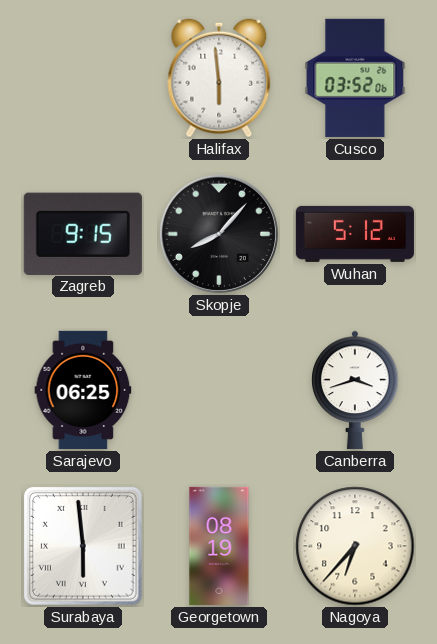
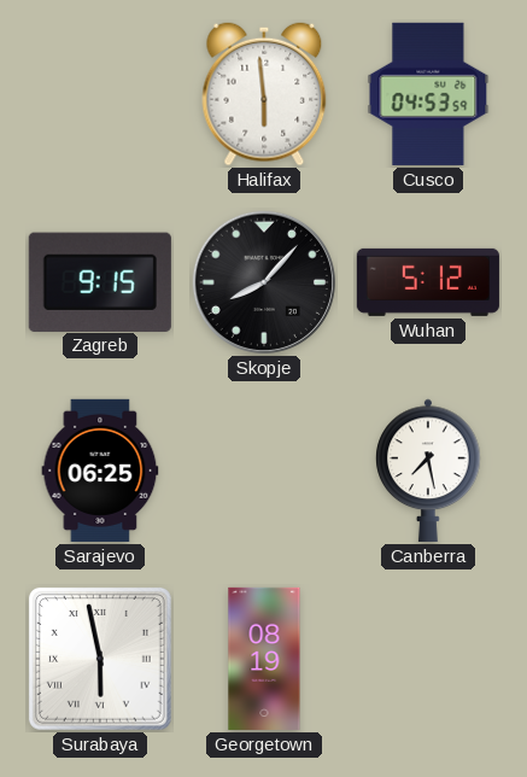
Cusco: 03:52 -> 04:53
Canberra: 3:42 -> 7:28
Surabaya: 5:59 -> 5:58
Nagoya: 6:37 -> none
